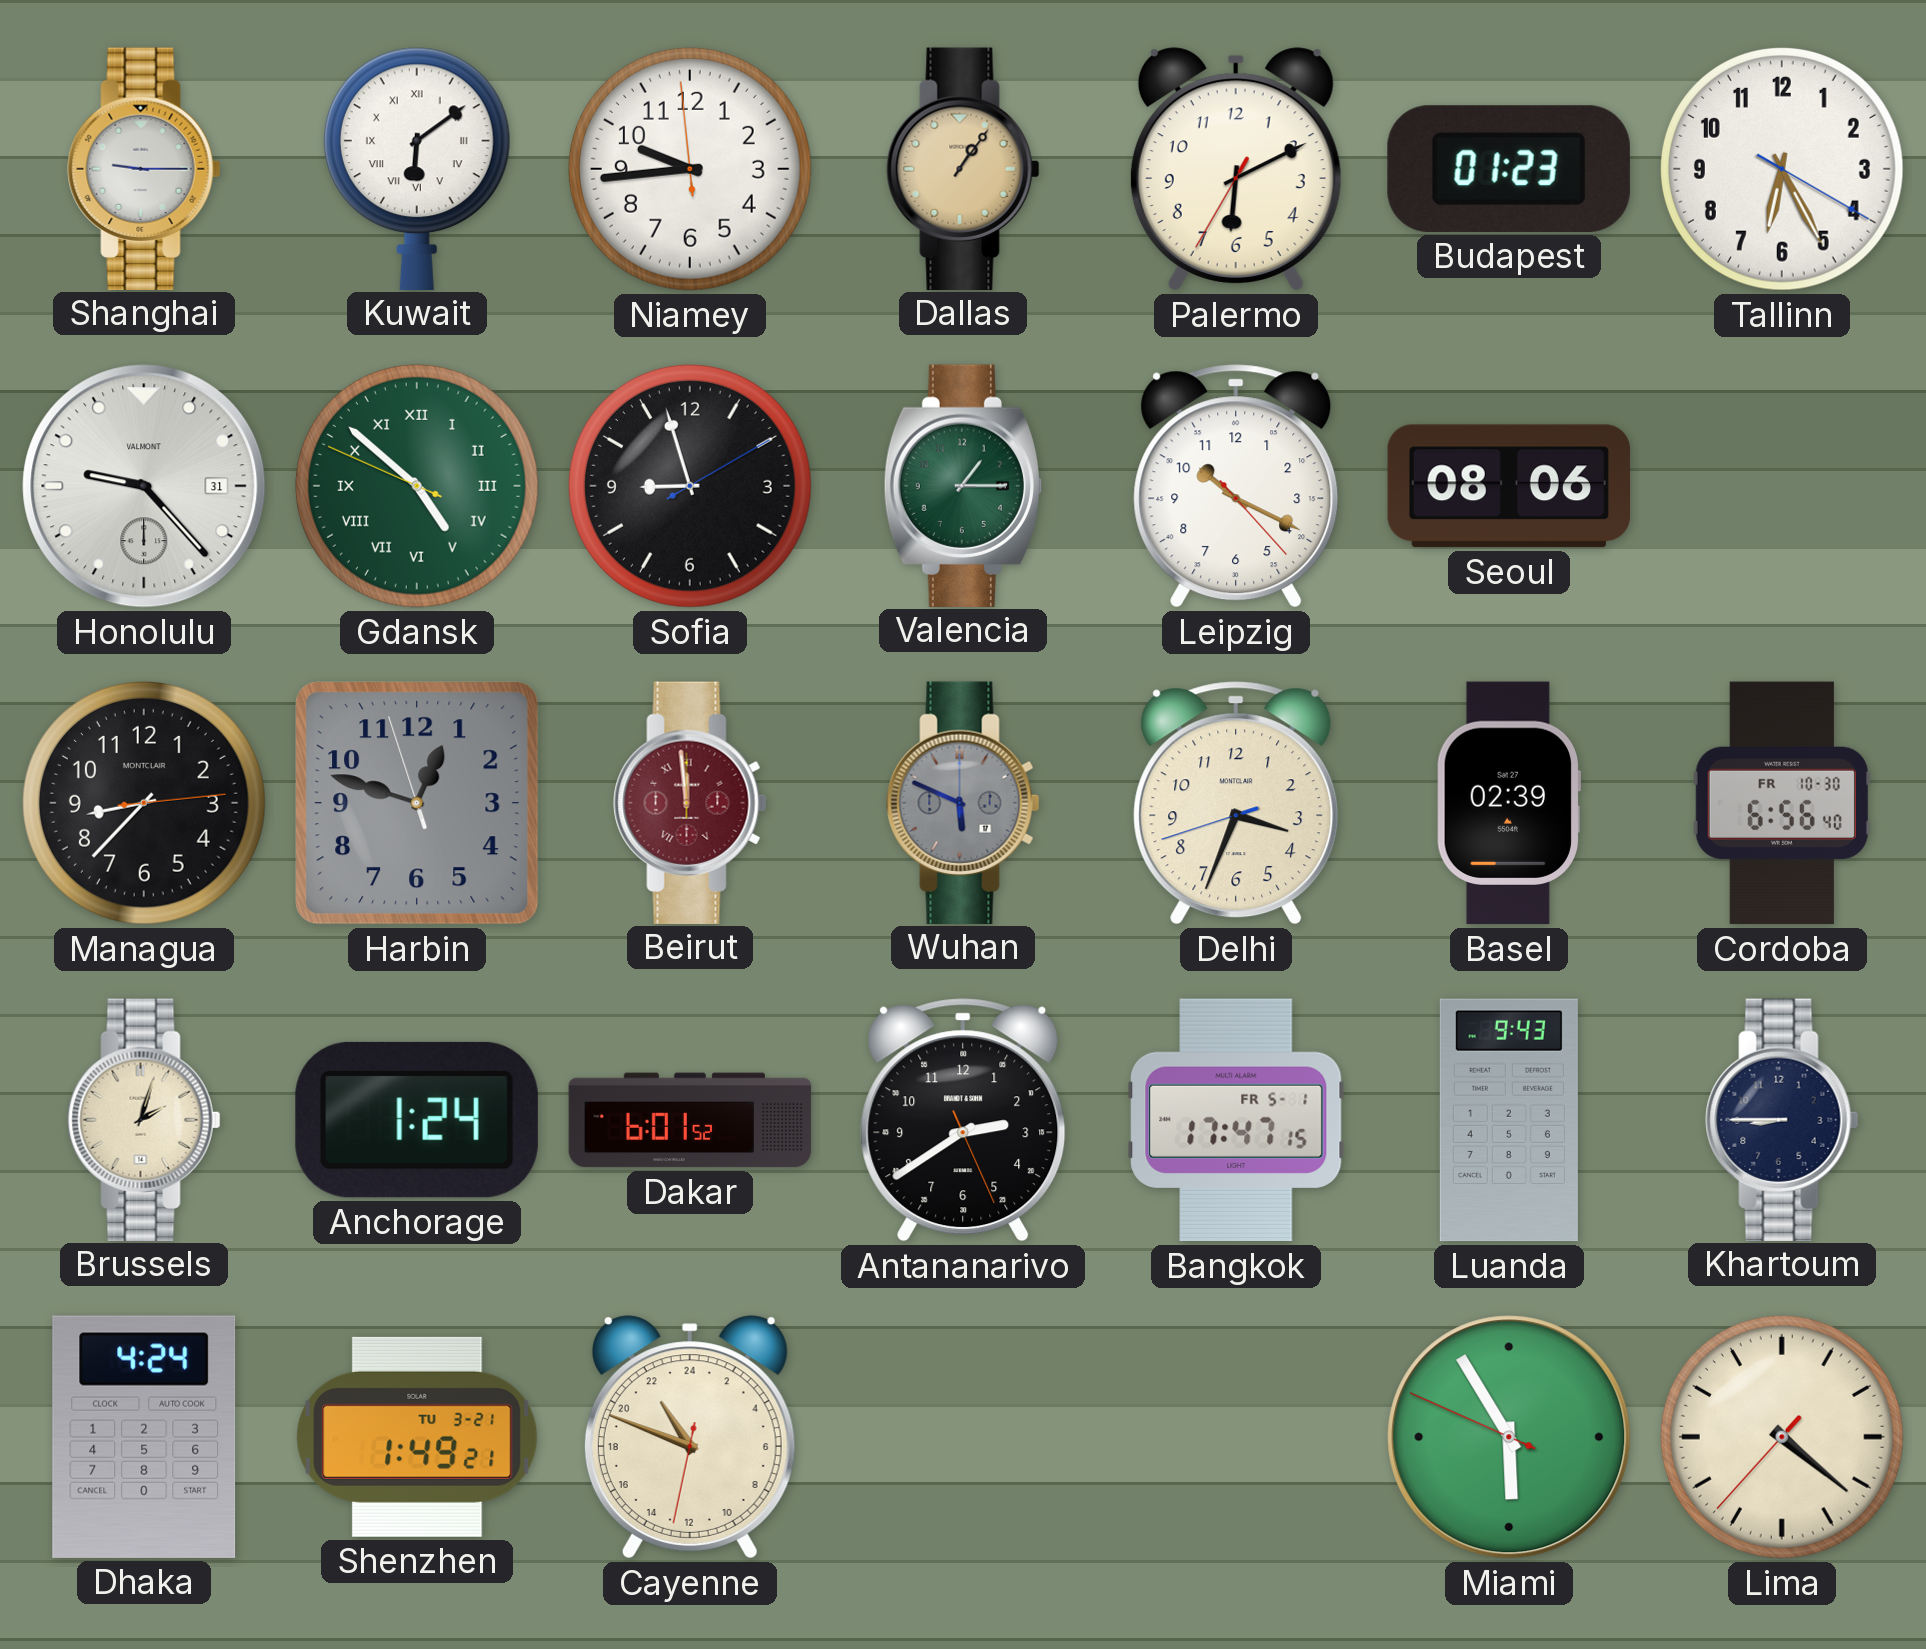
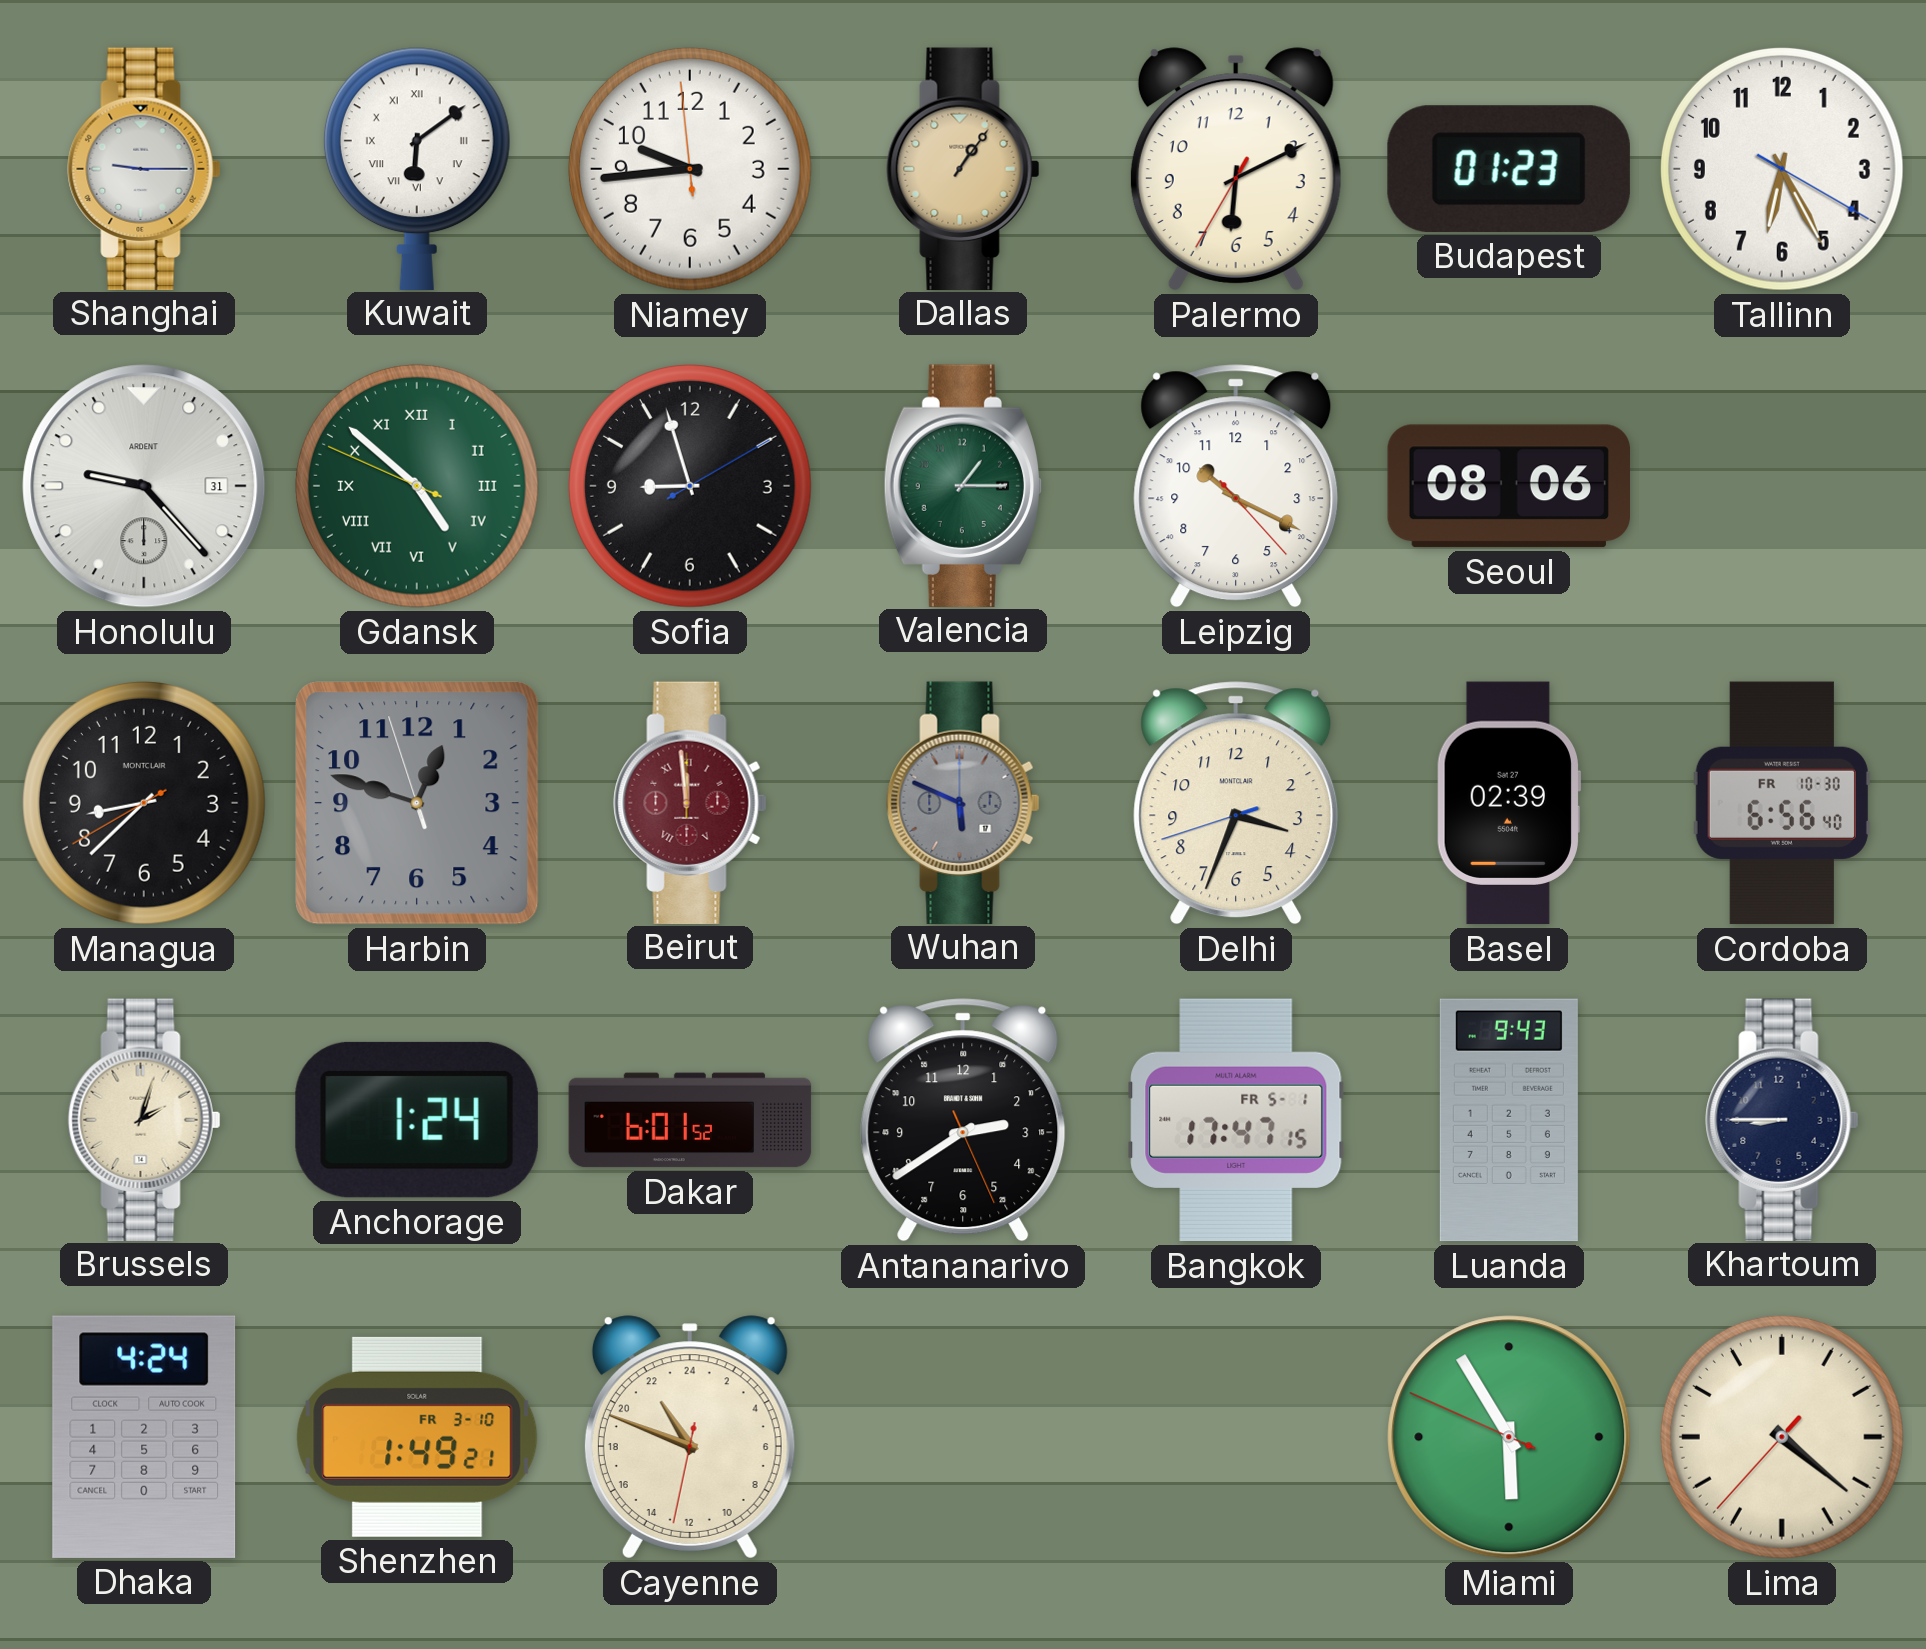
Honolulu brand: VALMONT -> ARDENT
Managua: 8:37:14 -> 8:37:40
Shenzhen date: TU 3-21 -> FR 3-10
